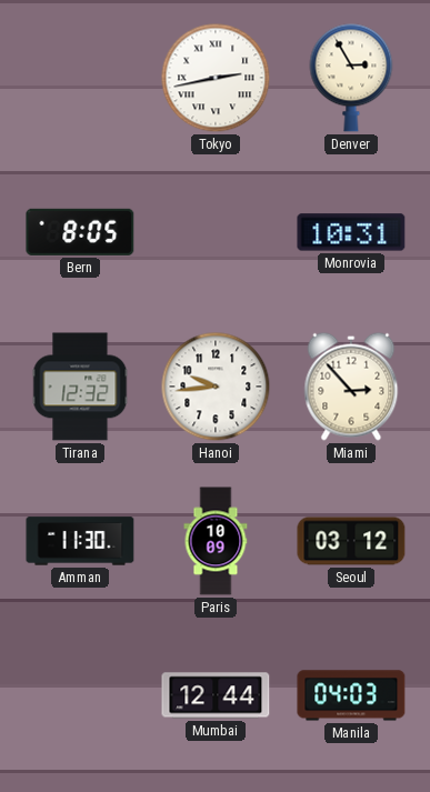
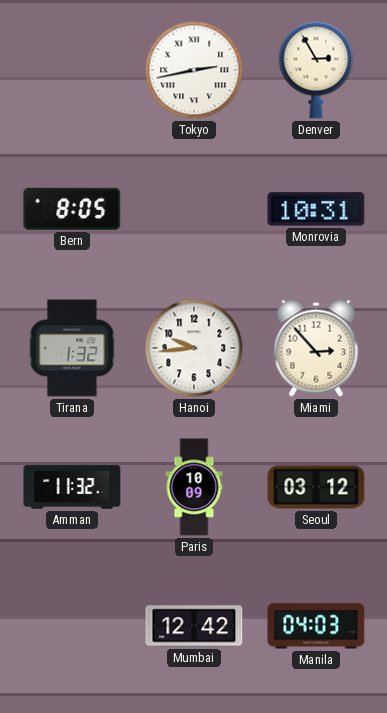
Tirana: 12:32 -> 1:32
Amman: 11:30 -> 11:32
Mumbai: 12:44 -> 12:42
